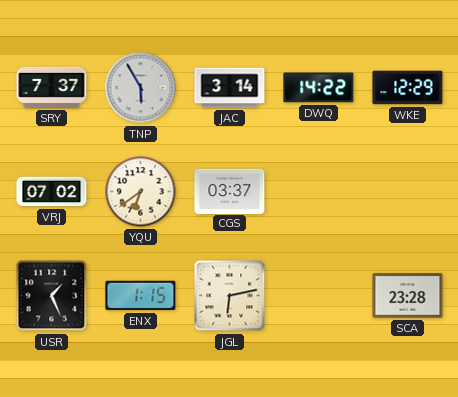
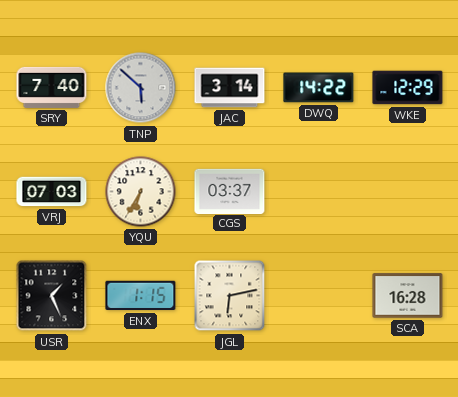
SRY: 7:37 -> 7:40
TNP: 5:55 -> 5:52
VRJ: 07:02 -> 07:03
YQU: 6:39 -> 6:35
SCA: 23:28 -> 16:28
